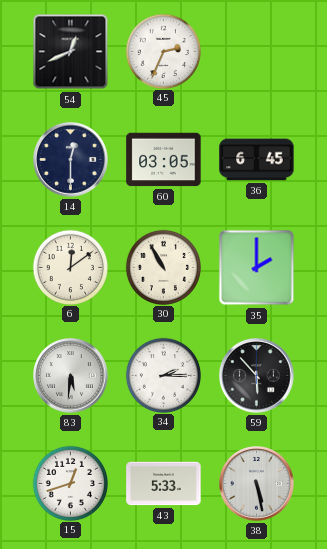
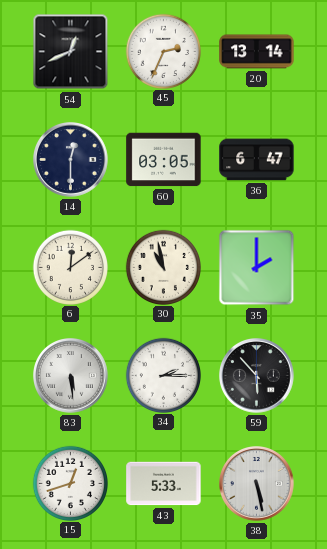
20: none -> 13:14
36: 6:45 -> 6:47
30: 10:55 -> 10:58
83: 5:31 -> 5:29
